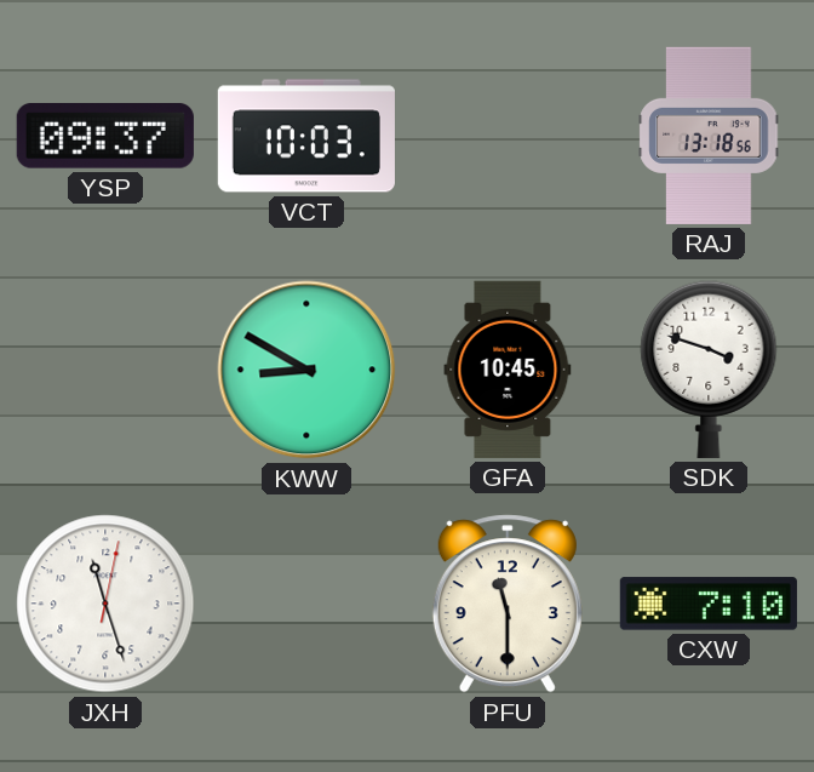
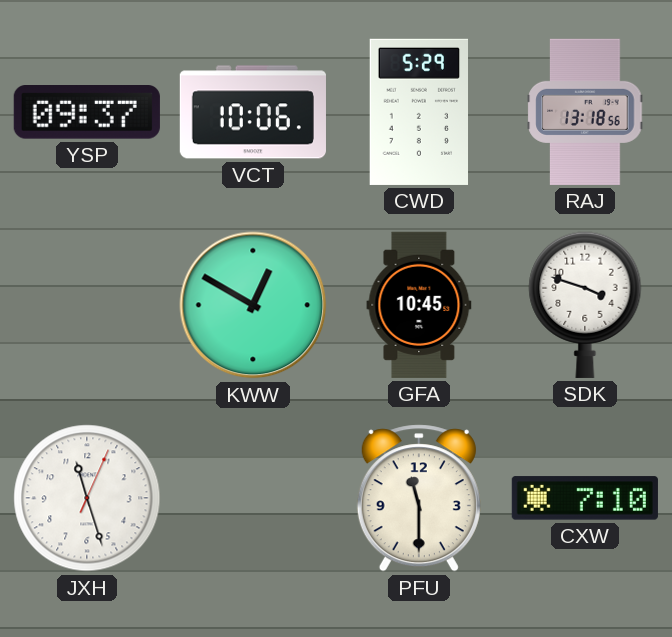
VCT: 10:03 -> 10:06
CWD: none -> 5:29
KWW: 8:50 -> 12:50
JXH: 11:27:02 -> 11:27:04
